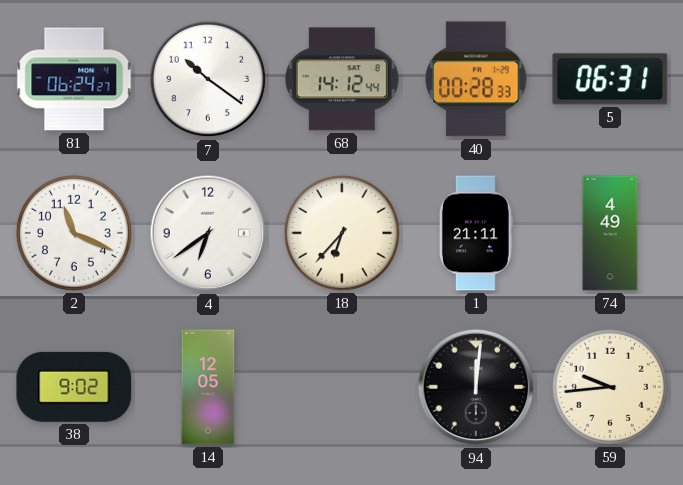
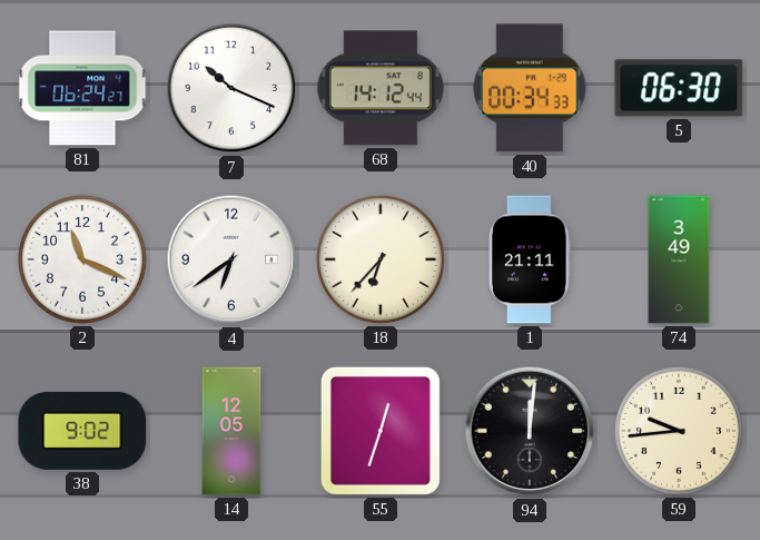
7: 10:21 -> 10:19
40: 00:28 -> 00:34
5: 06:31 -> 06:30
74: 4:49 -> 3:49
55: none -> 12:33
